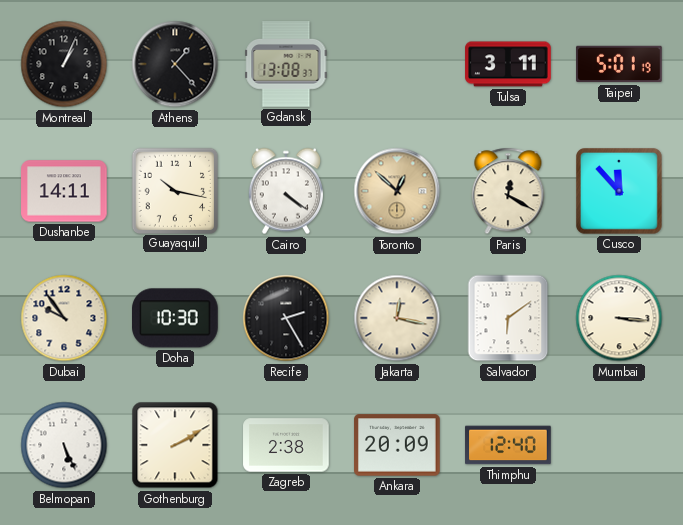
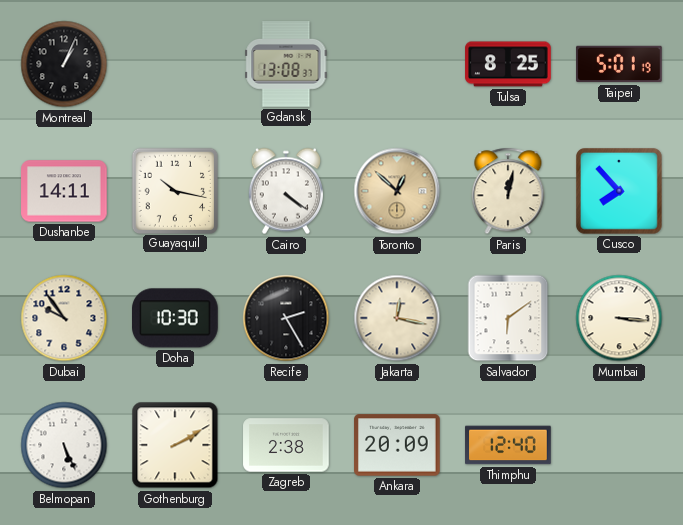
Athens: 1:23 -> none
Tulsa: 3:11 -> 8:25
Paris: 12:20 -> 12:02
Cusco: 11:53 -> 7:53
